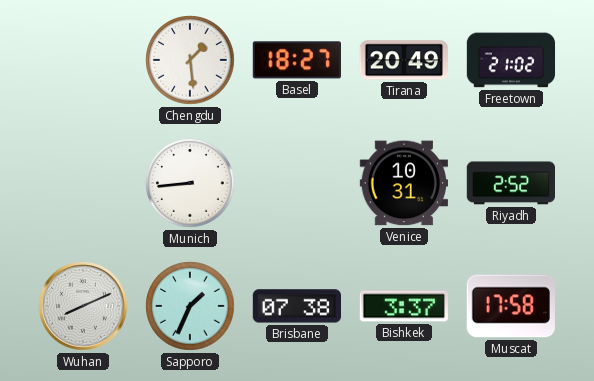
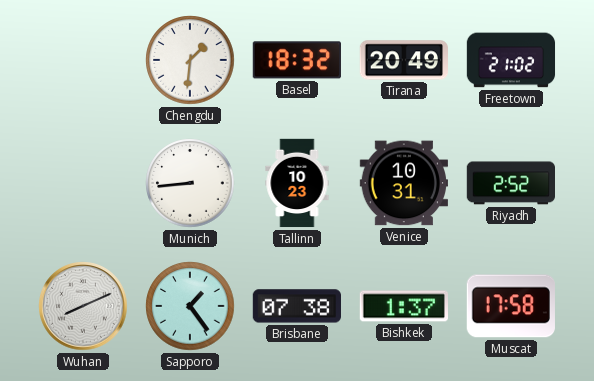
Chengdu: 1:29 -> 1:31
Basel: 18:27 -> 18:32
Tallinn: none -> 10:23
Sapporo: 1:34 -> 1:24
Bishkek: 3:37 -> 1:37
